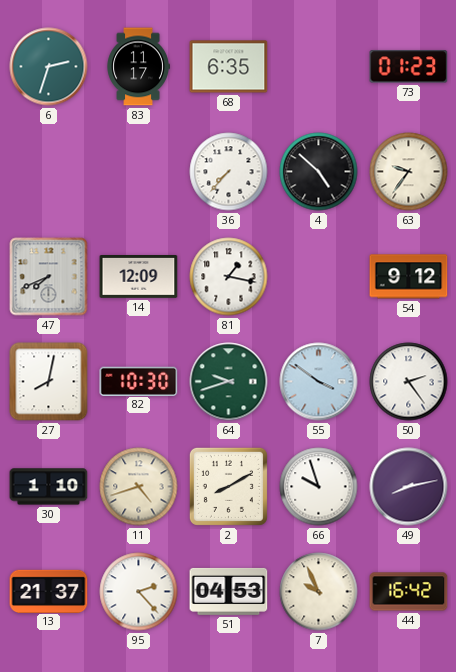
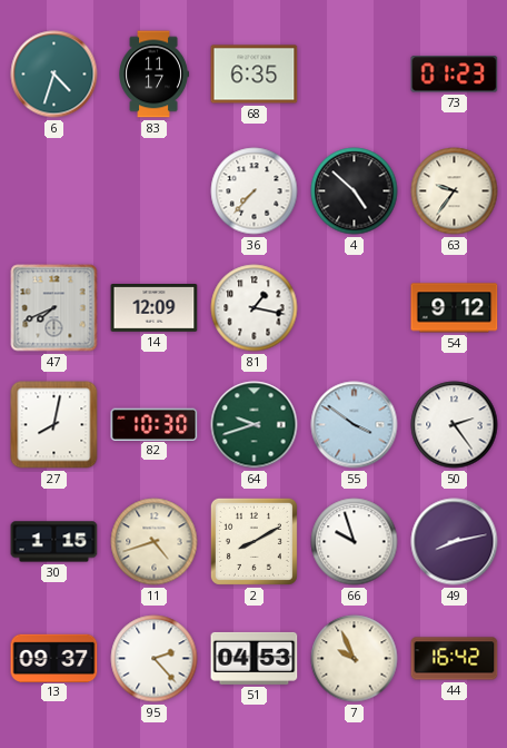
6: 2:33 -> 4:33
30: 1:10 -> 1:15
13: 21:37 -> 09:37
